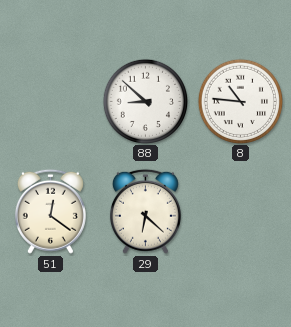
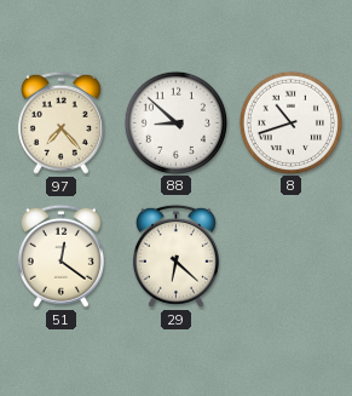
97: none -> 7:23
8: 10:46 -> 10:42
